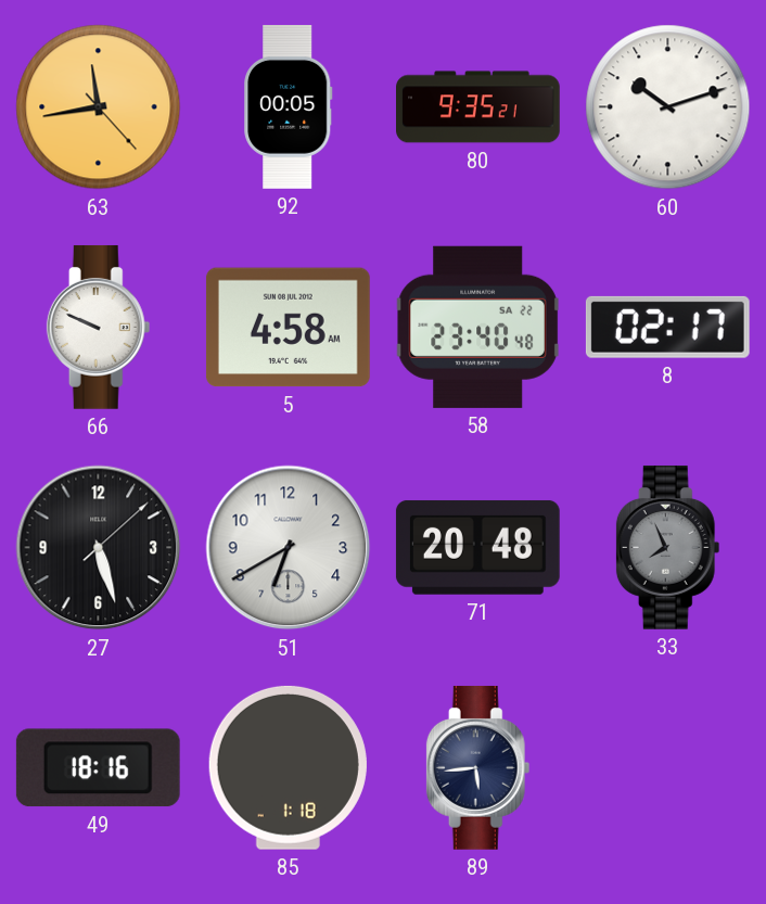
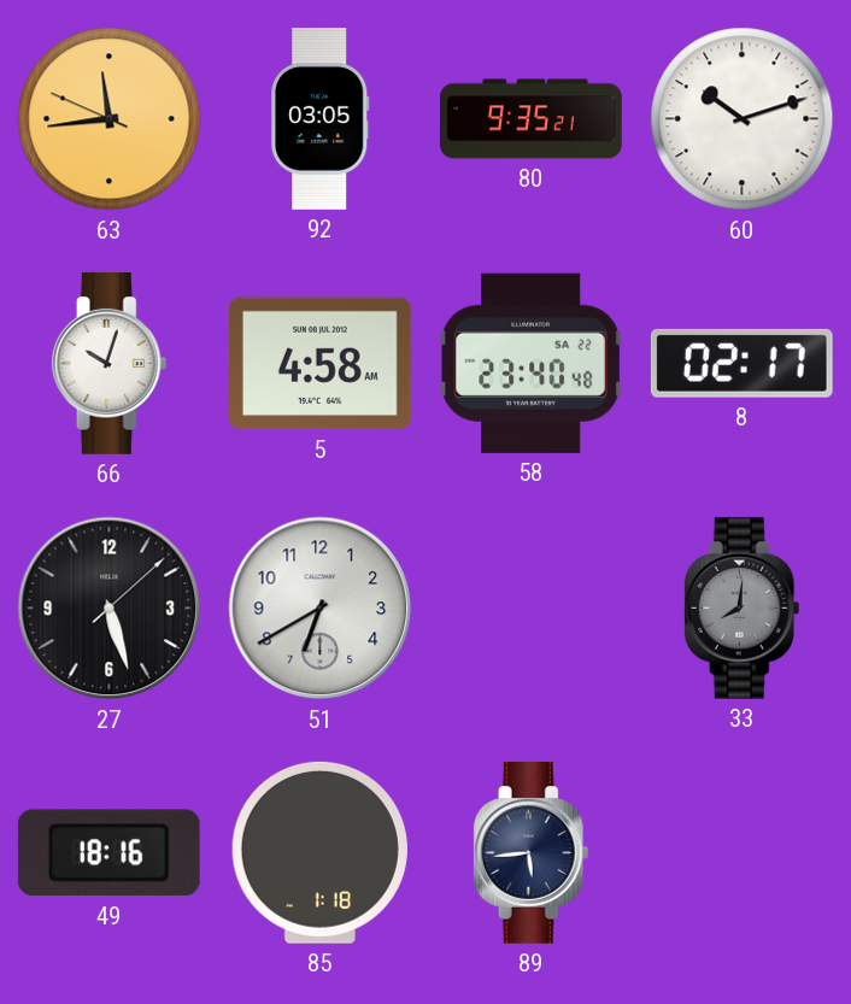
63: 11:43:23 -> 11:43:49
92: 00:05 -> 03:05
66: 9:49 -> 10:03
71: 20:48 -> none
33: 7:56 -> 8:01
